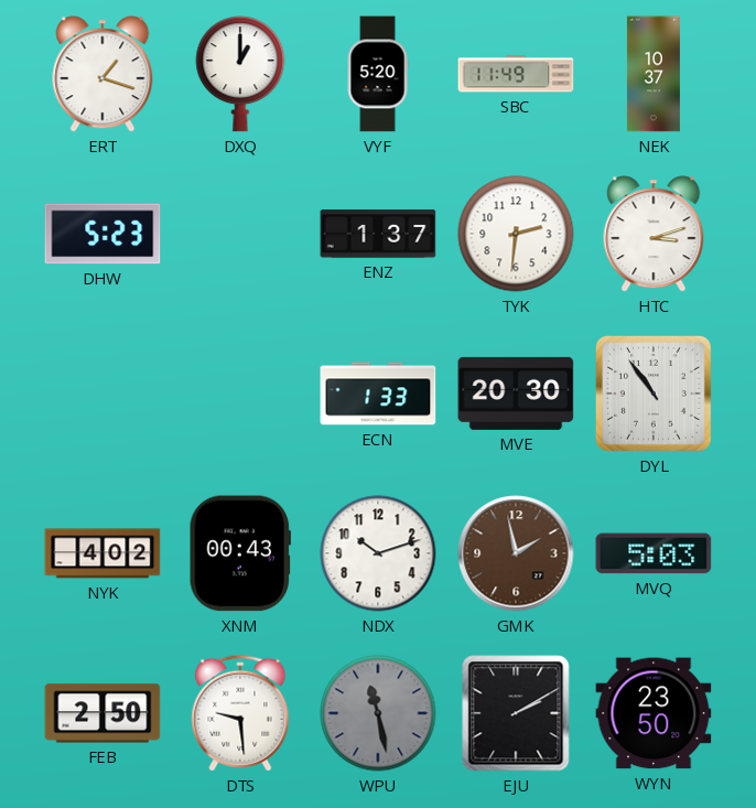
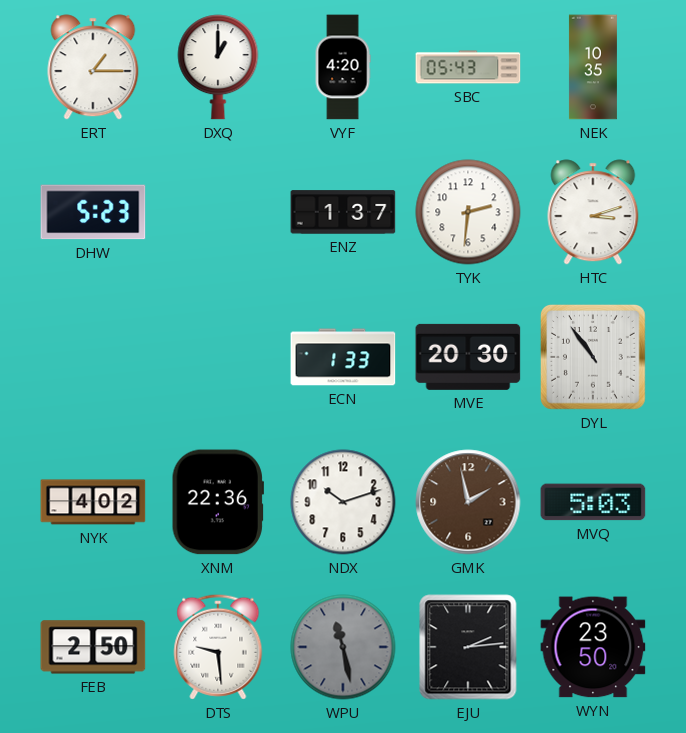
ERT: 1:18 -> 1:15
VYF: 5:20 -> 4:20
SBC: 11:49 -> 05:43
NEK: 10:37 -> 10:35
XNM: 00:43 -> 22:36
EJU: 2:10 -> 2:14
